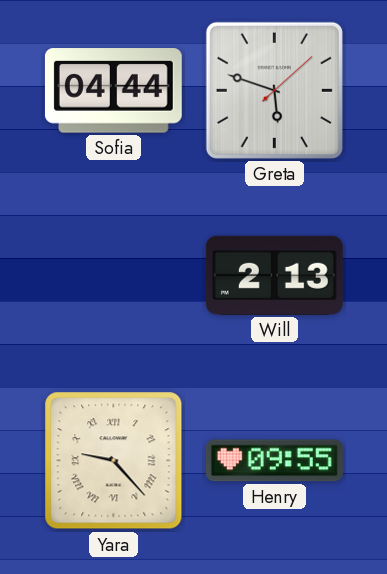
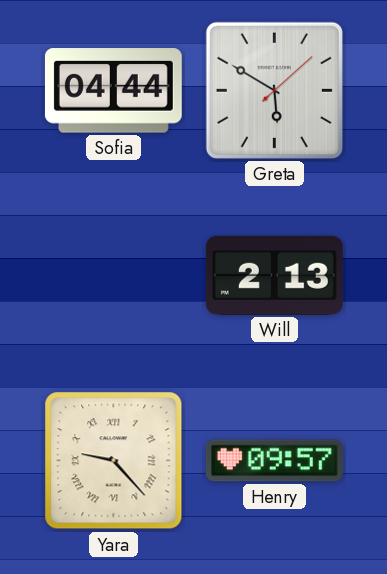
Greta: 5:48 -> 5:50
Henry: 09:55 -> 09:57
